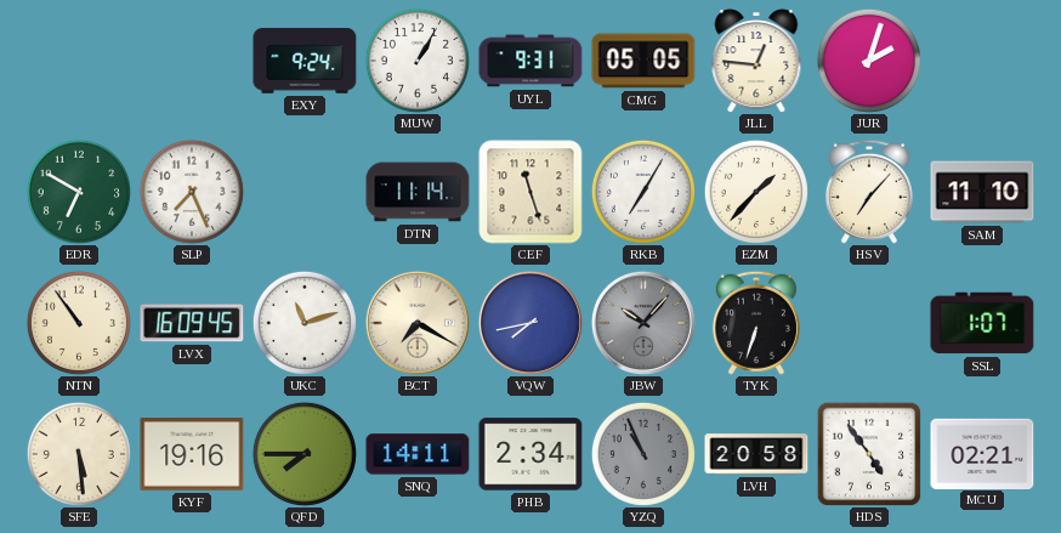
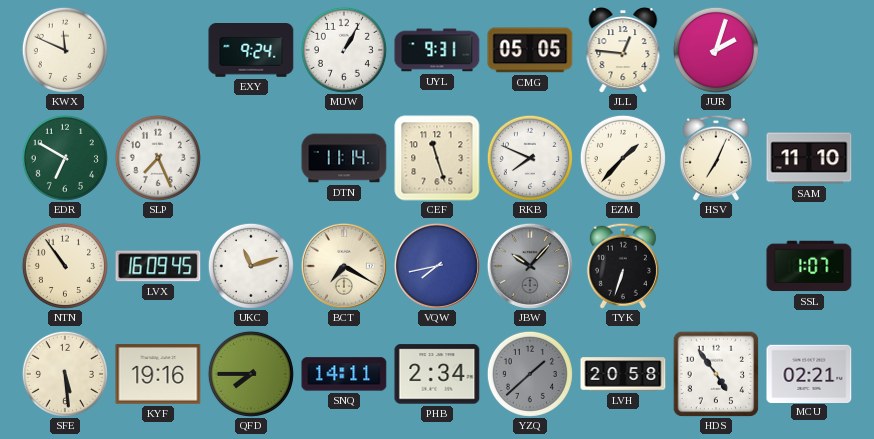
KWX: none -> 11:49
RKB: 7:05 -> 7:49
HSV: 7:07 -> 7:04
YZQ: 10:56 -> 1:38
